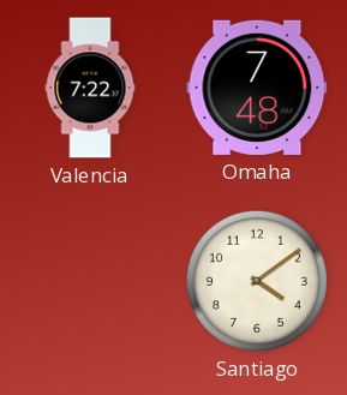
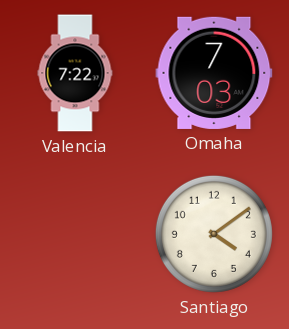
Omaha: 7:48 -> 7:03
